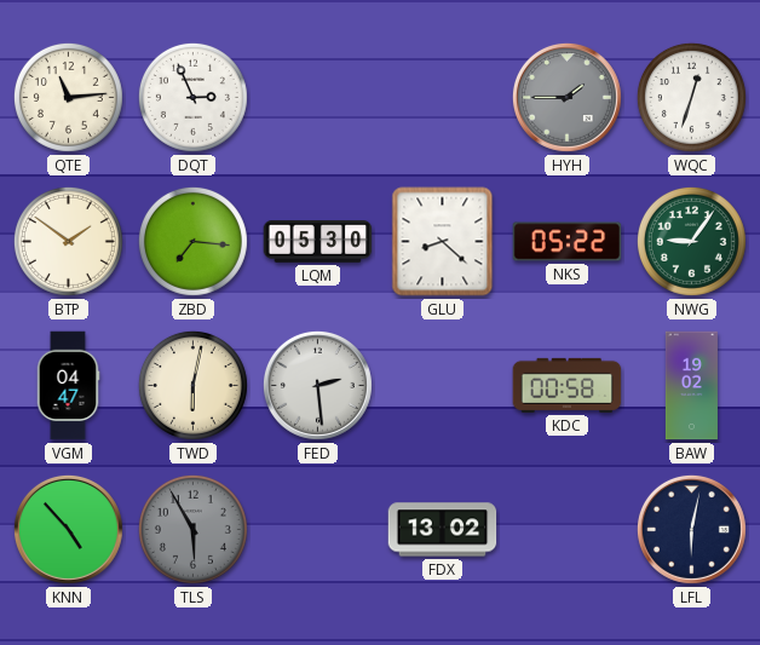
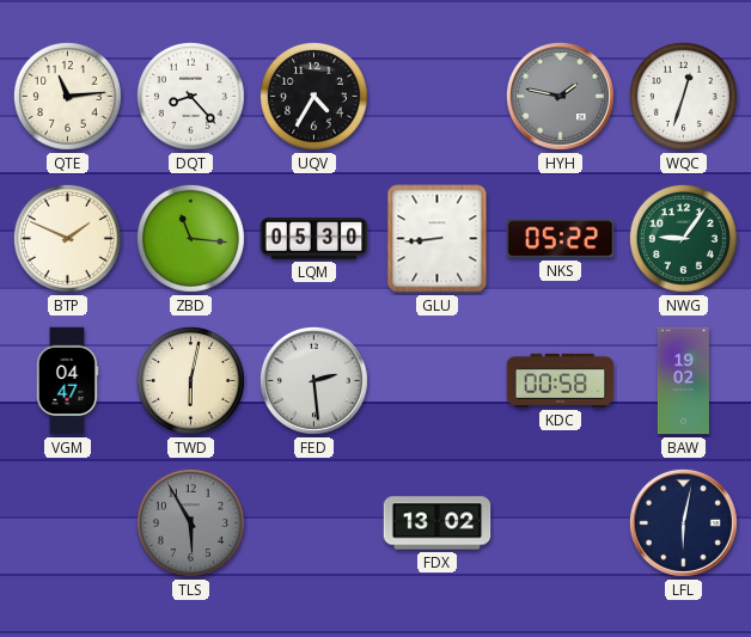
DQT: 2:56 -> 8:23
UQV: none -> 4:35
HYH: 1:45 -> 1:47
BTP: 1:51 -> 1:49
ZBD: 7:16 -> 11:16
GLU: 8:22 -> 8:44
KNN: 4:53 -> none
